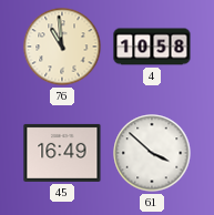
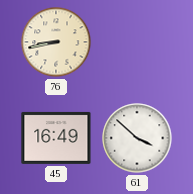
76: 10:59 -> 8:43
4: 10:58 -> none
